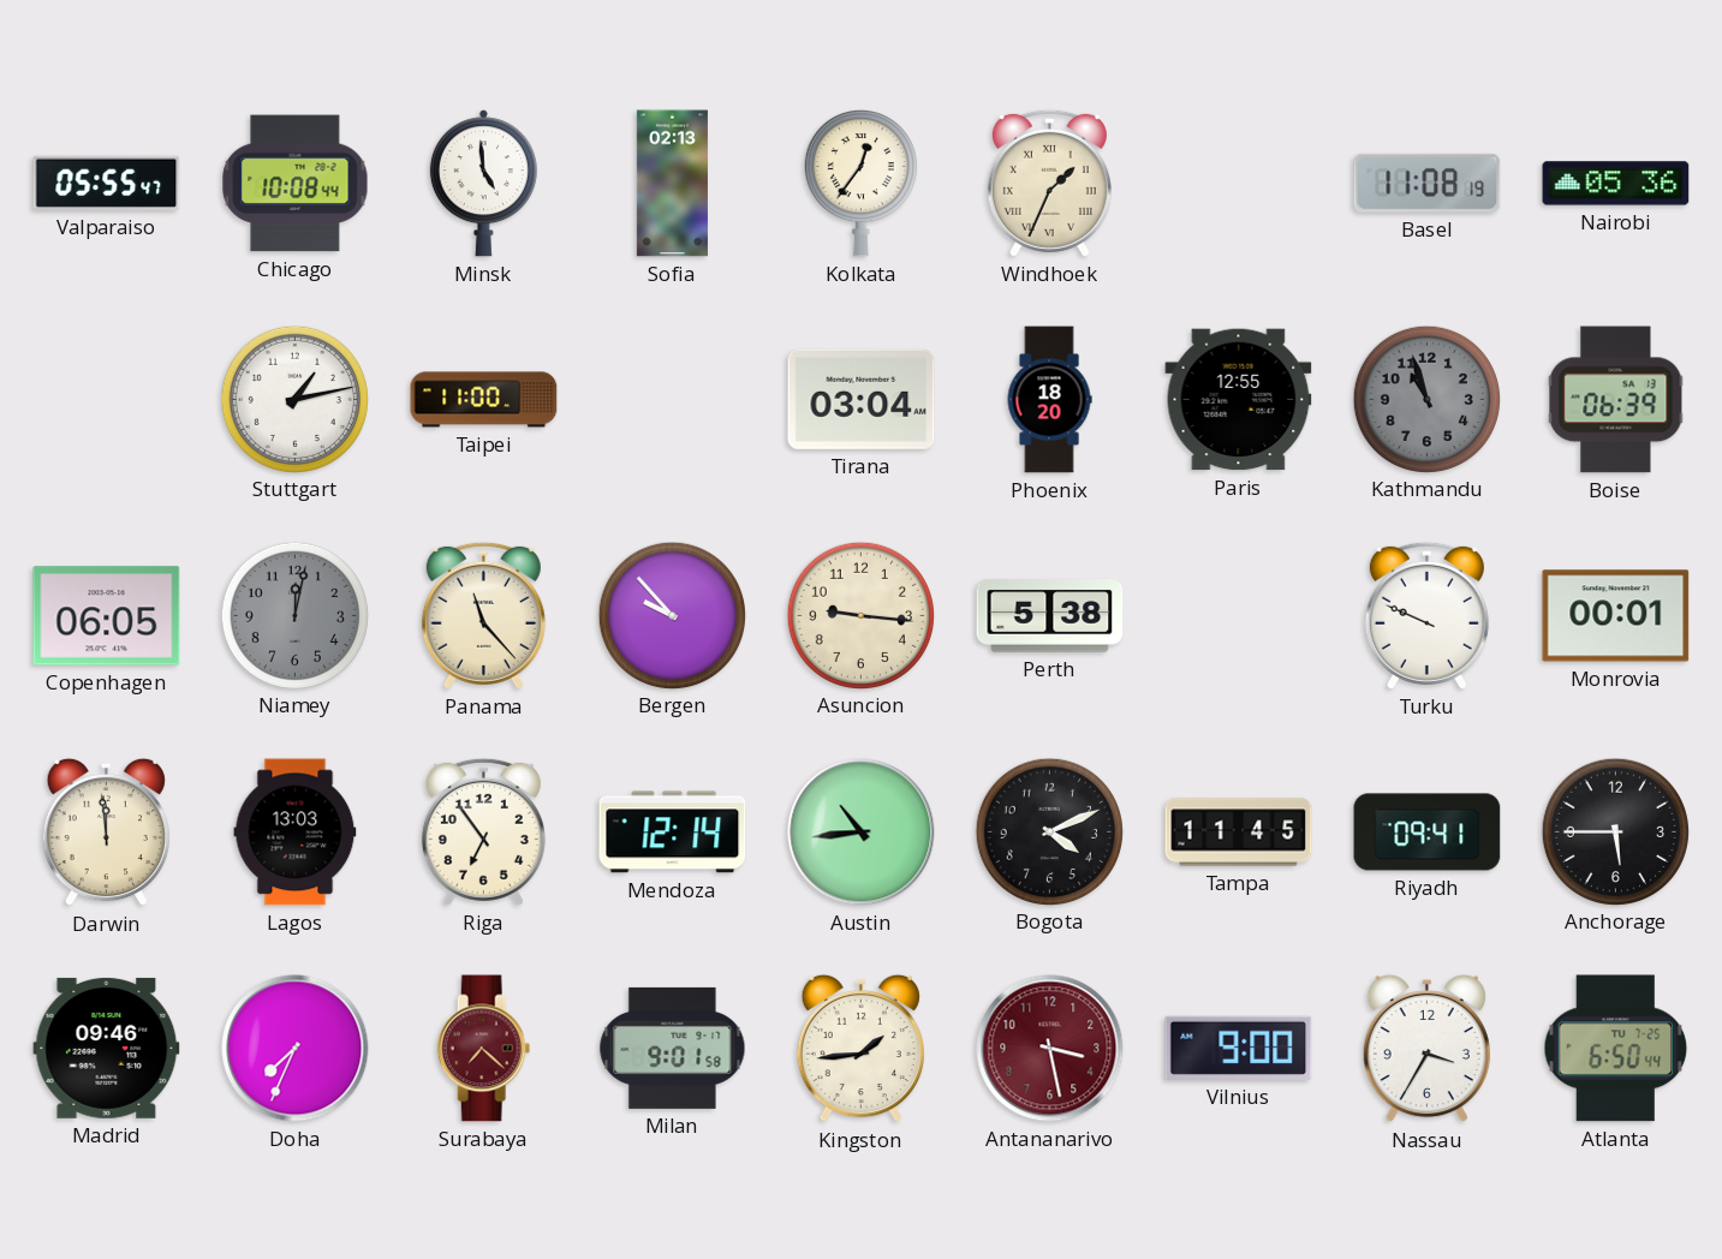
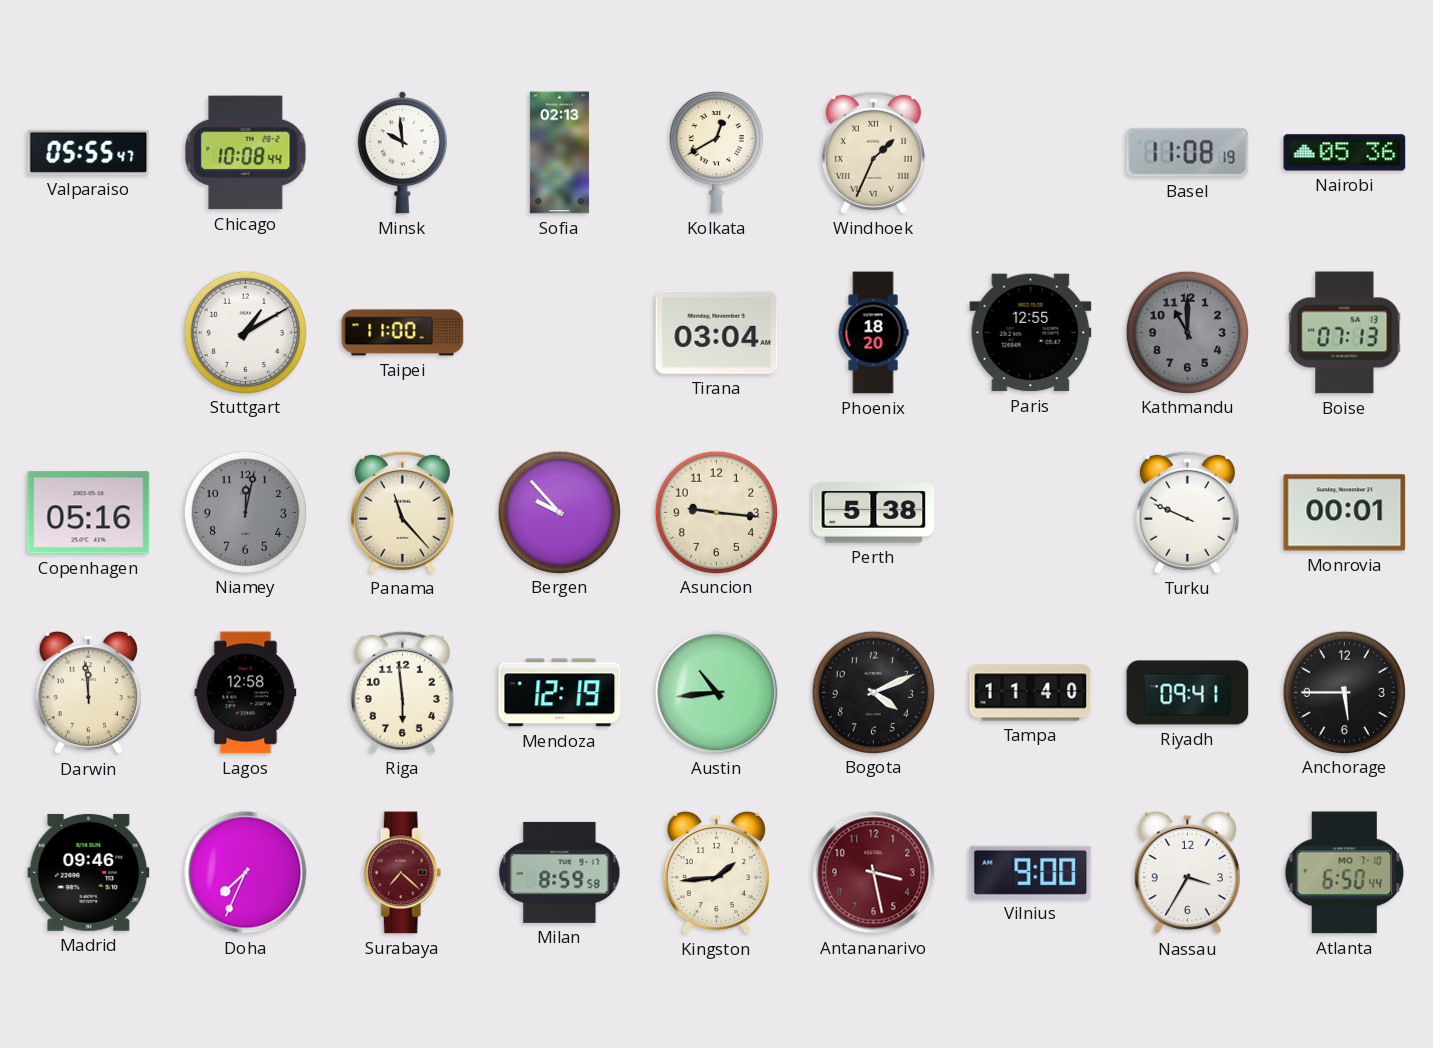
Minsk: 4:59 -> 9:59
Kolkata: 12:36 -> 12:40
Stuttgart: 1:13 -> 1:10
Kathmandu: 10:57 -> 11:00
Boise: 06:39 -> 07:13
Copenhagen: 06:05 -> 05:16
Lagos: 13:03 -> 12:58
Riga: 6:54 -> 5:59
Mendoza: 12:14 -> 12:19
Tampa: 11:45 -> 11:40
Milan: 9:01 -> 8:59
Atlanta date: TU 7-25 -> MO 7-10
